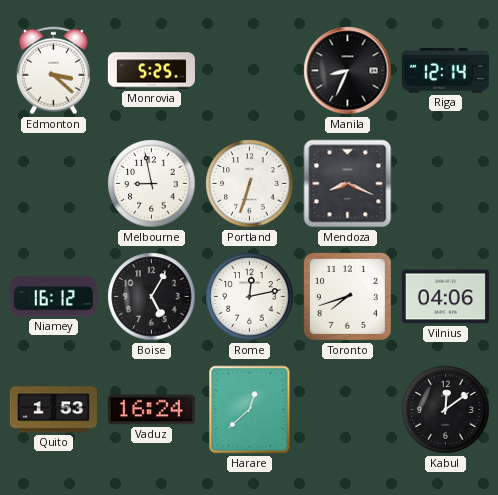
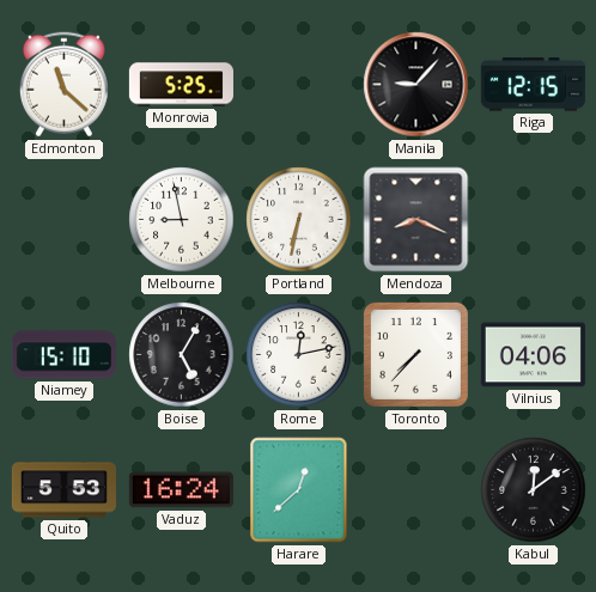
Edmonton: 3:22 -> 11:22
Manila: 8:34 -> 9:07
Riga: 12:14 -> 12:15
Portland: 6:33 -> 6:32
Niamey: 16:12 -> 15:10
Toronto: 7:42 -> 7:37
Quito: 1:53 -> 5:53
